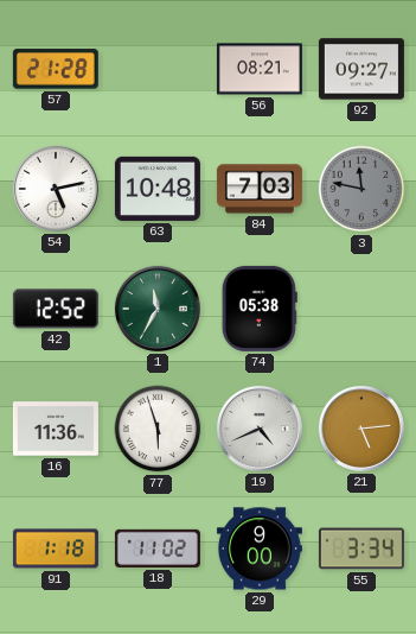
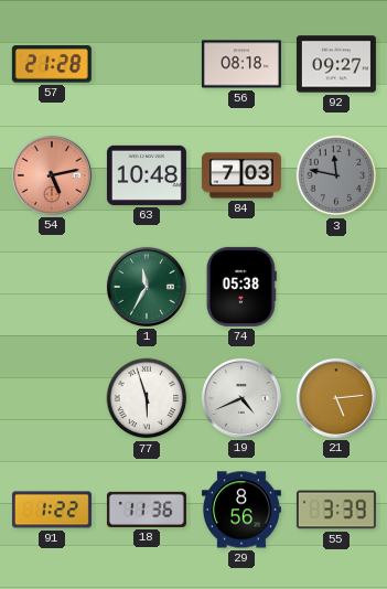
56: 08:21 -> 08:18
54 dial: white -> salmon
42: 12:52 -> none
16: 11:36 -> none
91: 1:18 -> 1:22
18: 11:02 -> 11:36
29: 9:00 -> 8:56
55: 3:34 -> 3:39
